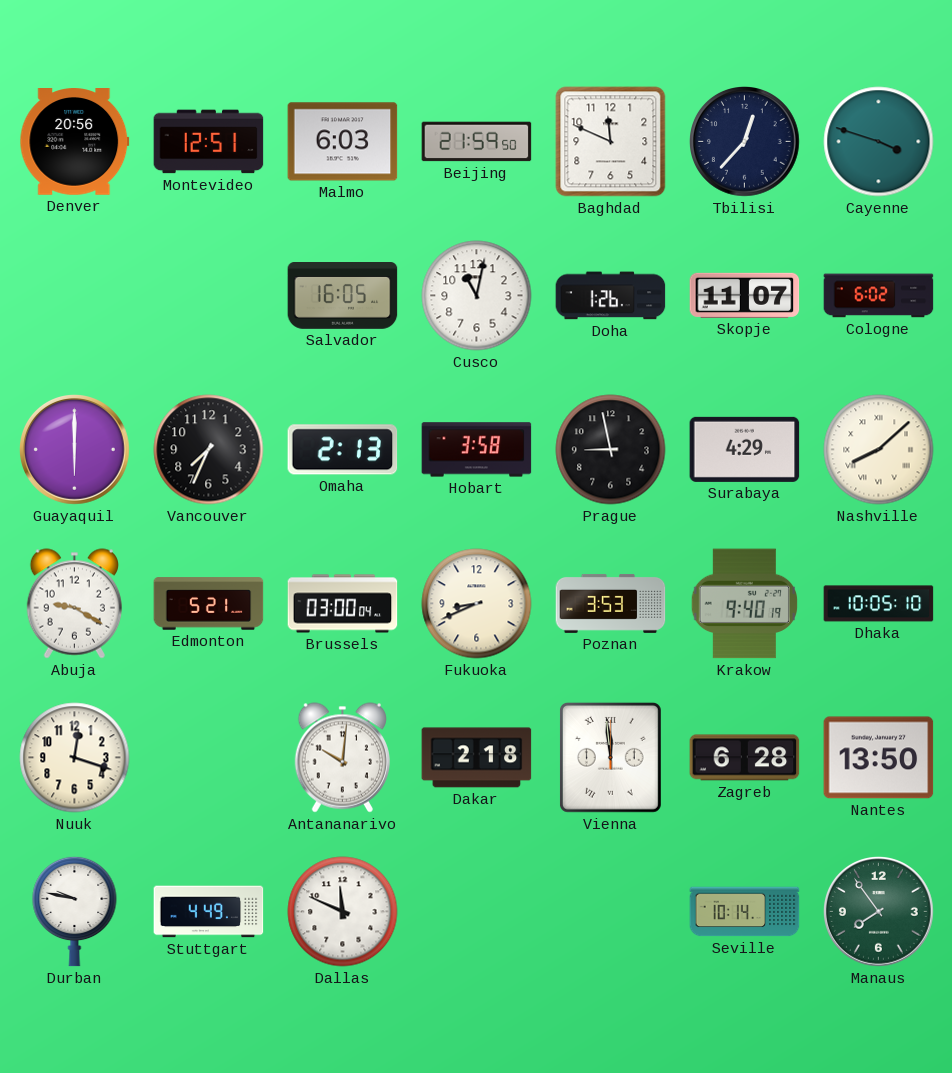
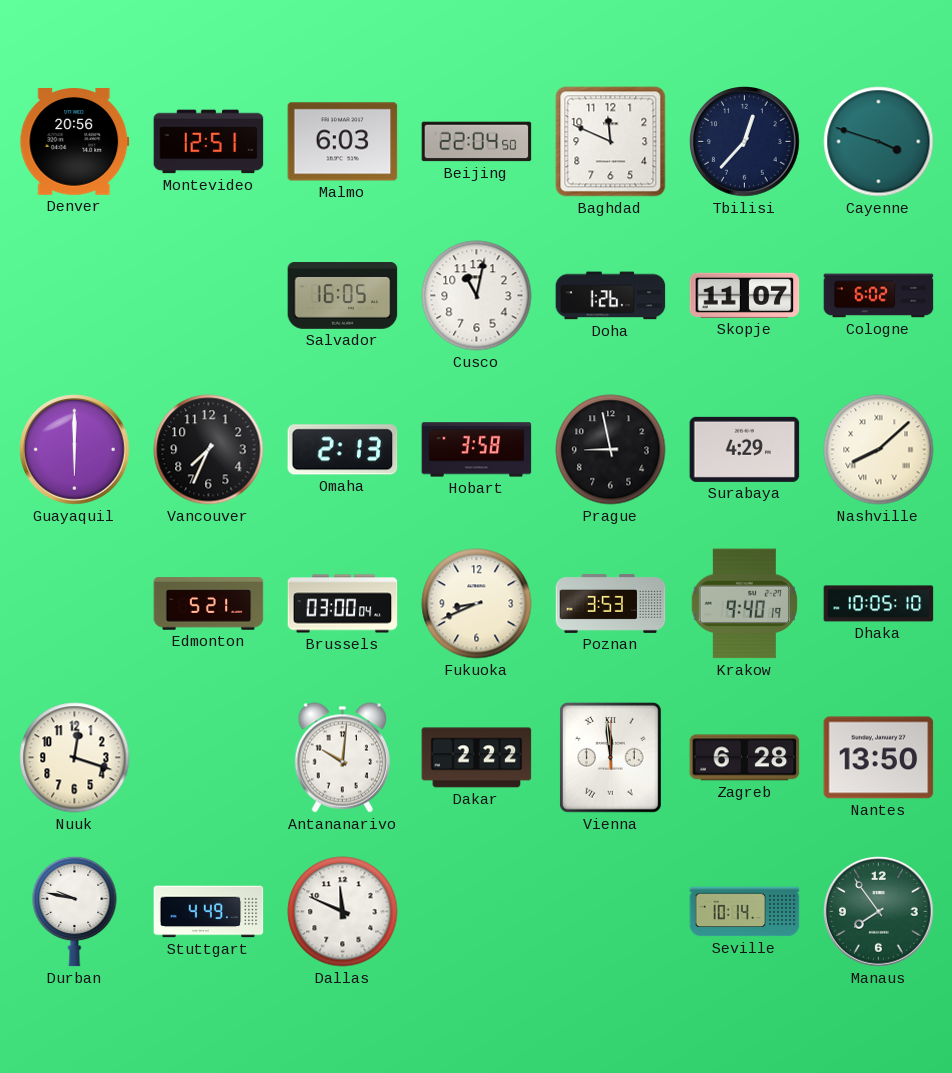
Beijing: 21:59 -> 22:04
Abuja: 9:20 -> none
Dakar: 2:18 -> 2:22
